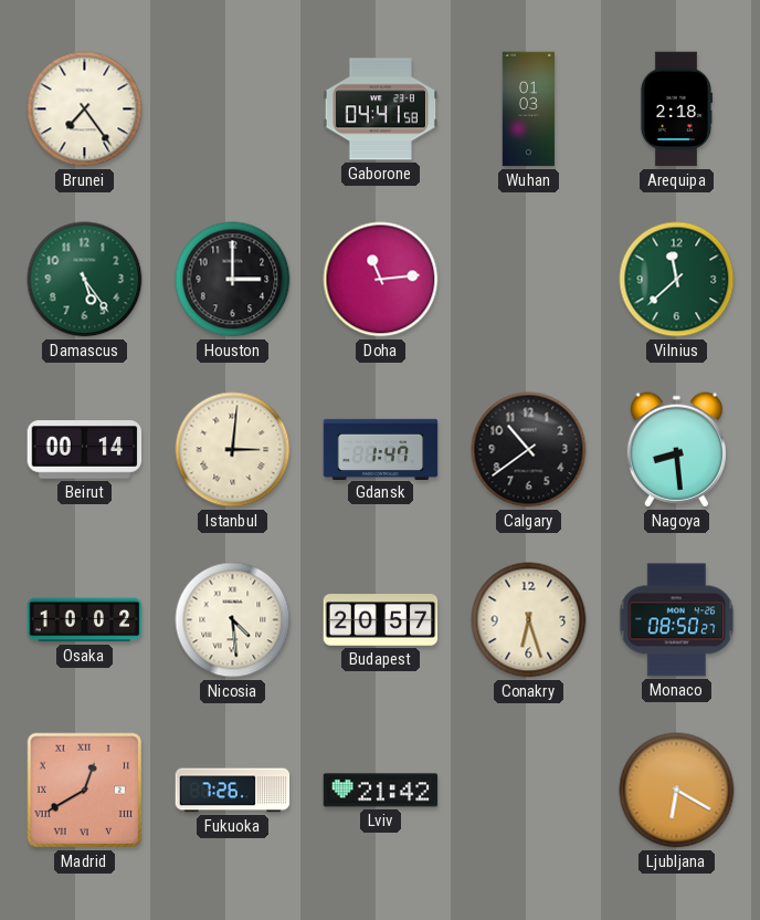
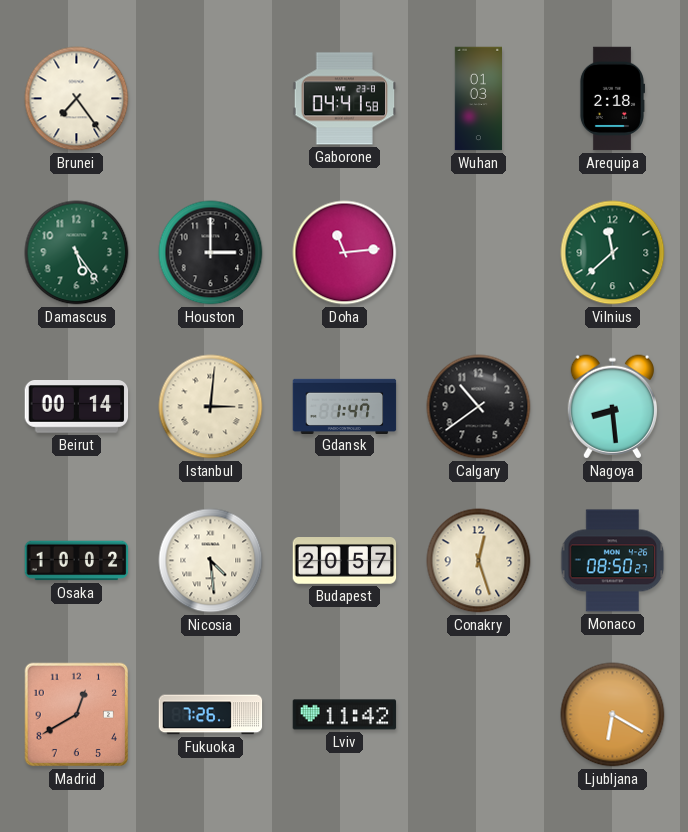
Conakry: 6:27 -> 12:27
Madrid numerals: Roman -> Arabic
Lviv: 21:42 -> 11:42
